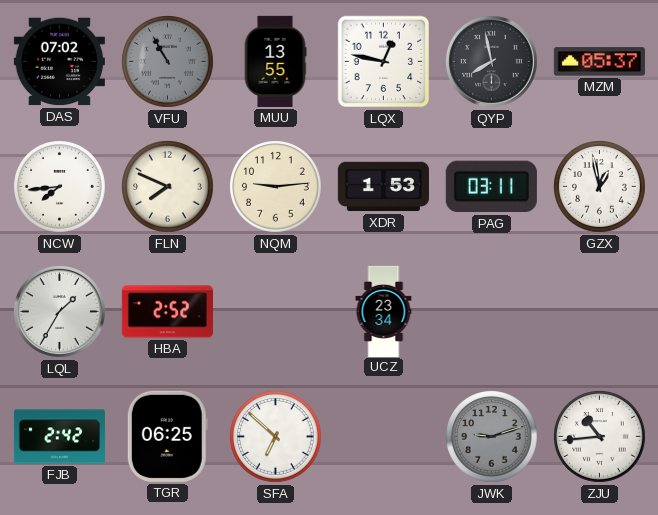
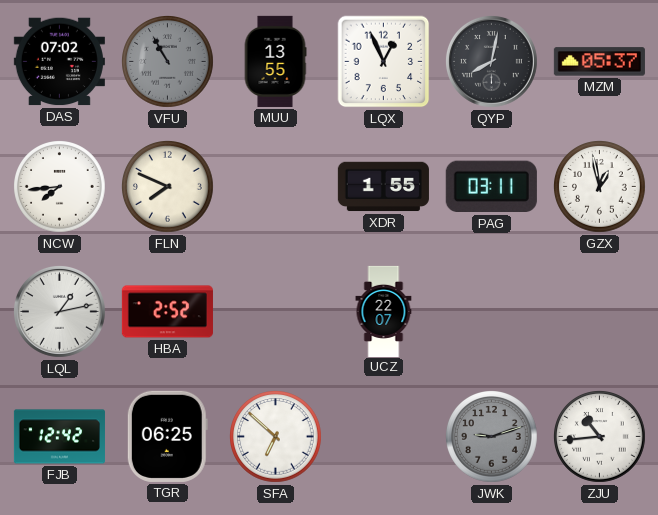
LQX: 12:47 -> 12:56
QYP: 7:58 -> 8:02
NQM: 9:14 -> none
XDR: 1:53 -> 1:55
LQL: 1:35 -> 1:13
UCZ: 23:34 -> 22:07
FJB: 2:42 -> 12:42
